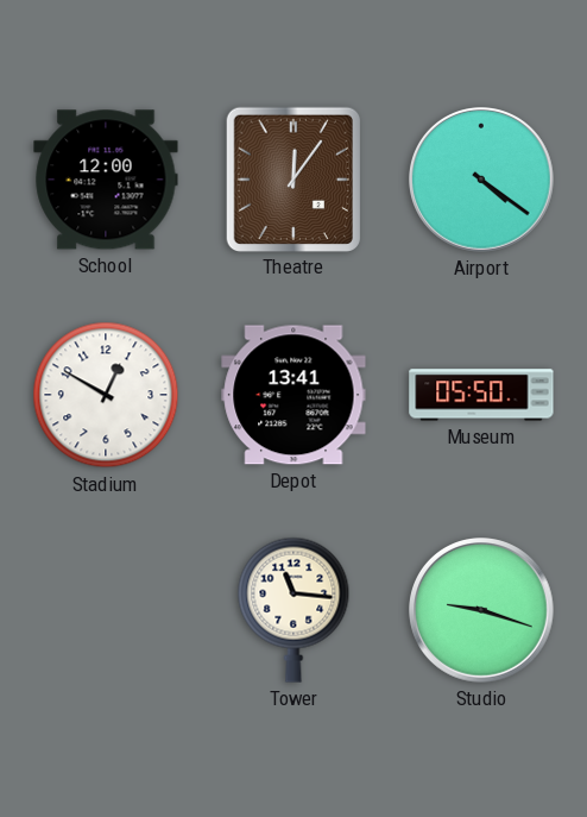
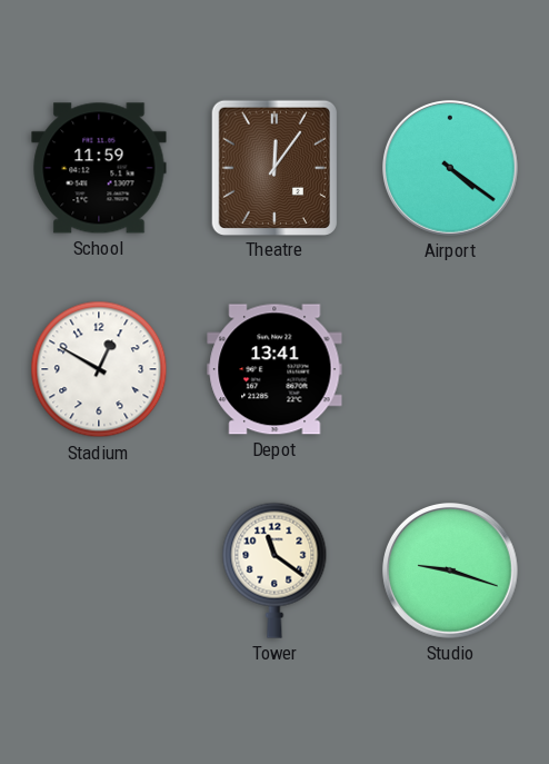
School: 12:00 -> 11:59
Museum: 05:50 -> none
Tower: 11:16 -> 11:21
